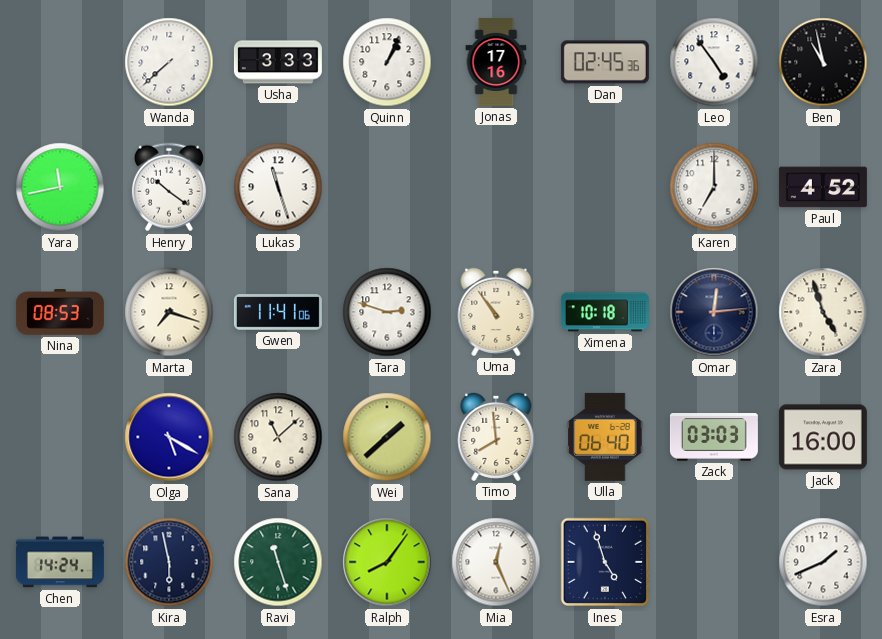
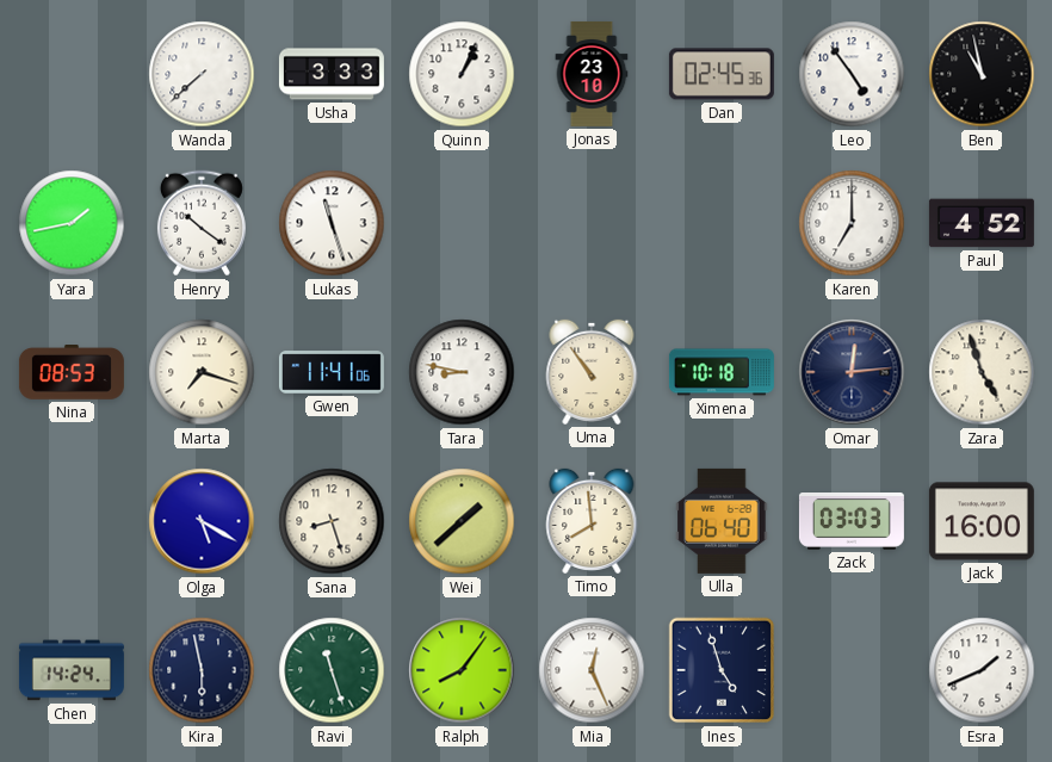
Jonas: 17:16 -> 23:10
Yara: 11:43 -> 1:43
Tara: 2:48 -> 8:47
Sana: 11:08 -> 8:27
